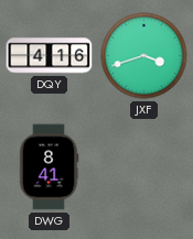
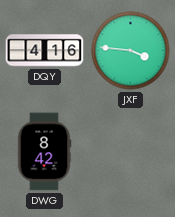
JXF: 3:42 -> 3:46
DWG: 8:41 -> 8:42
